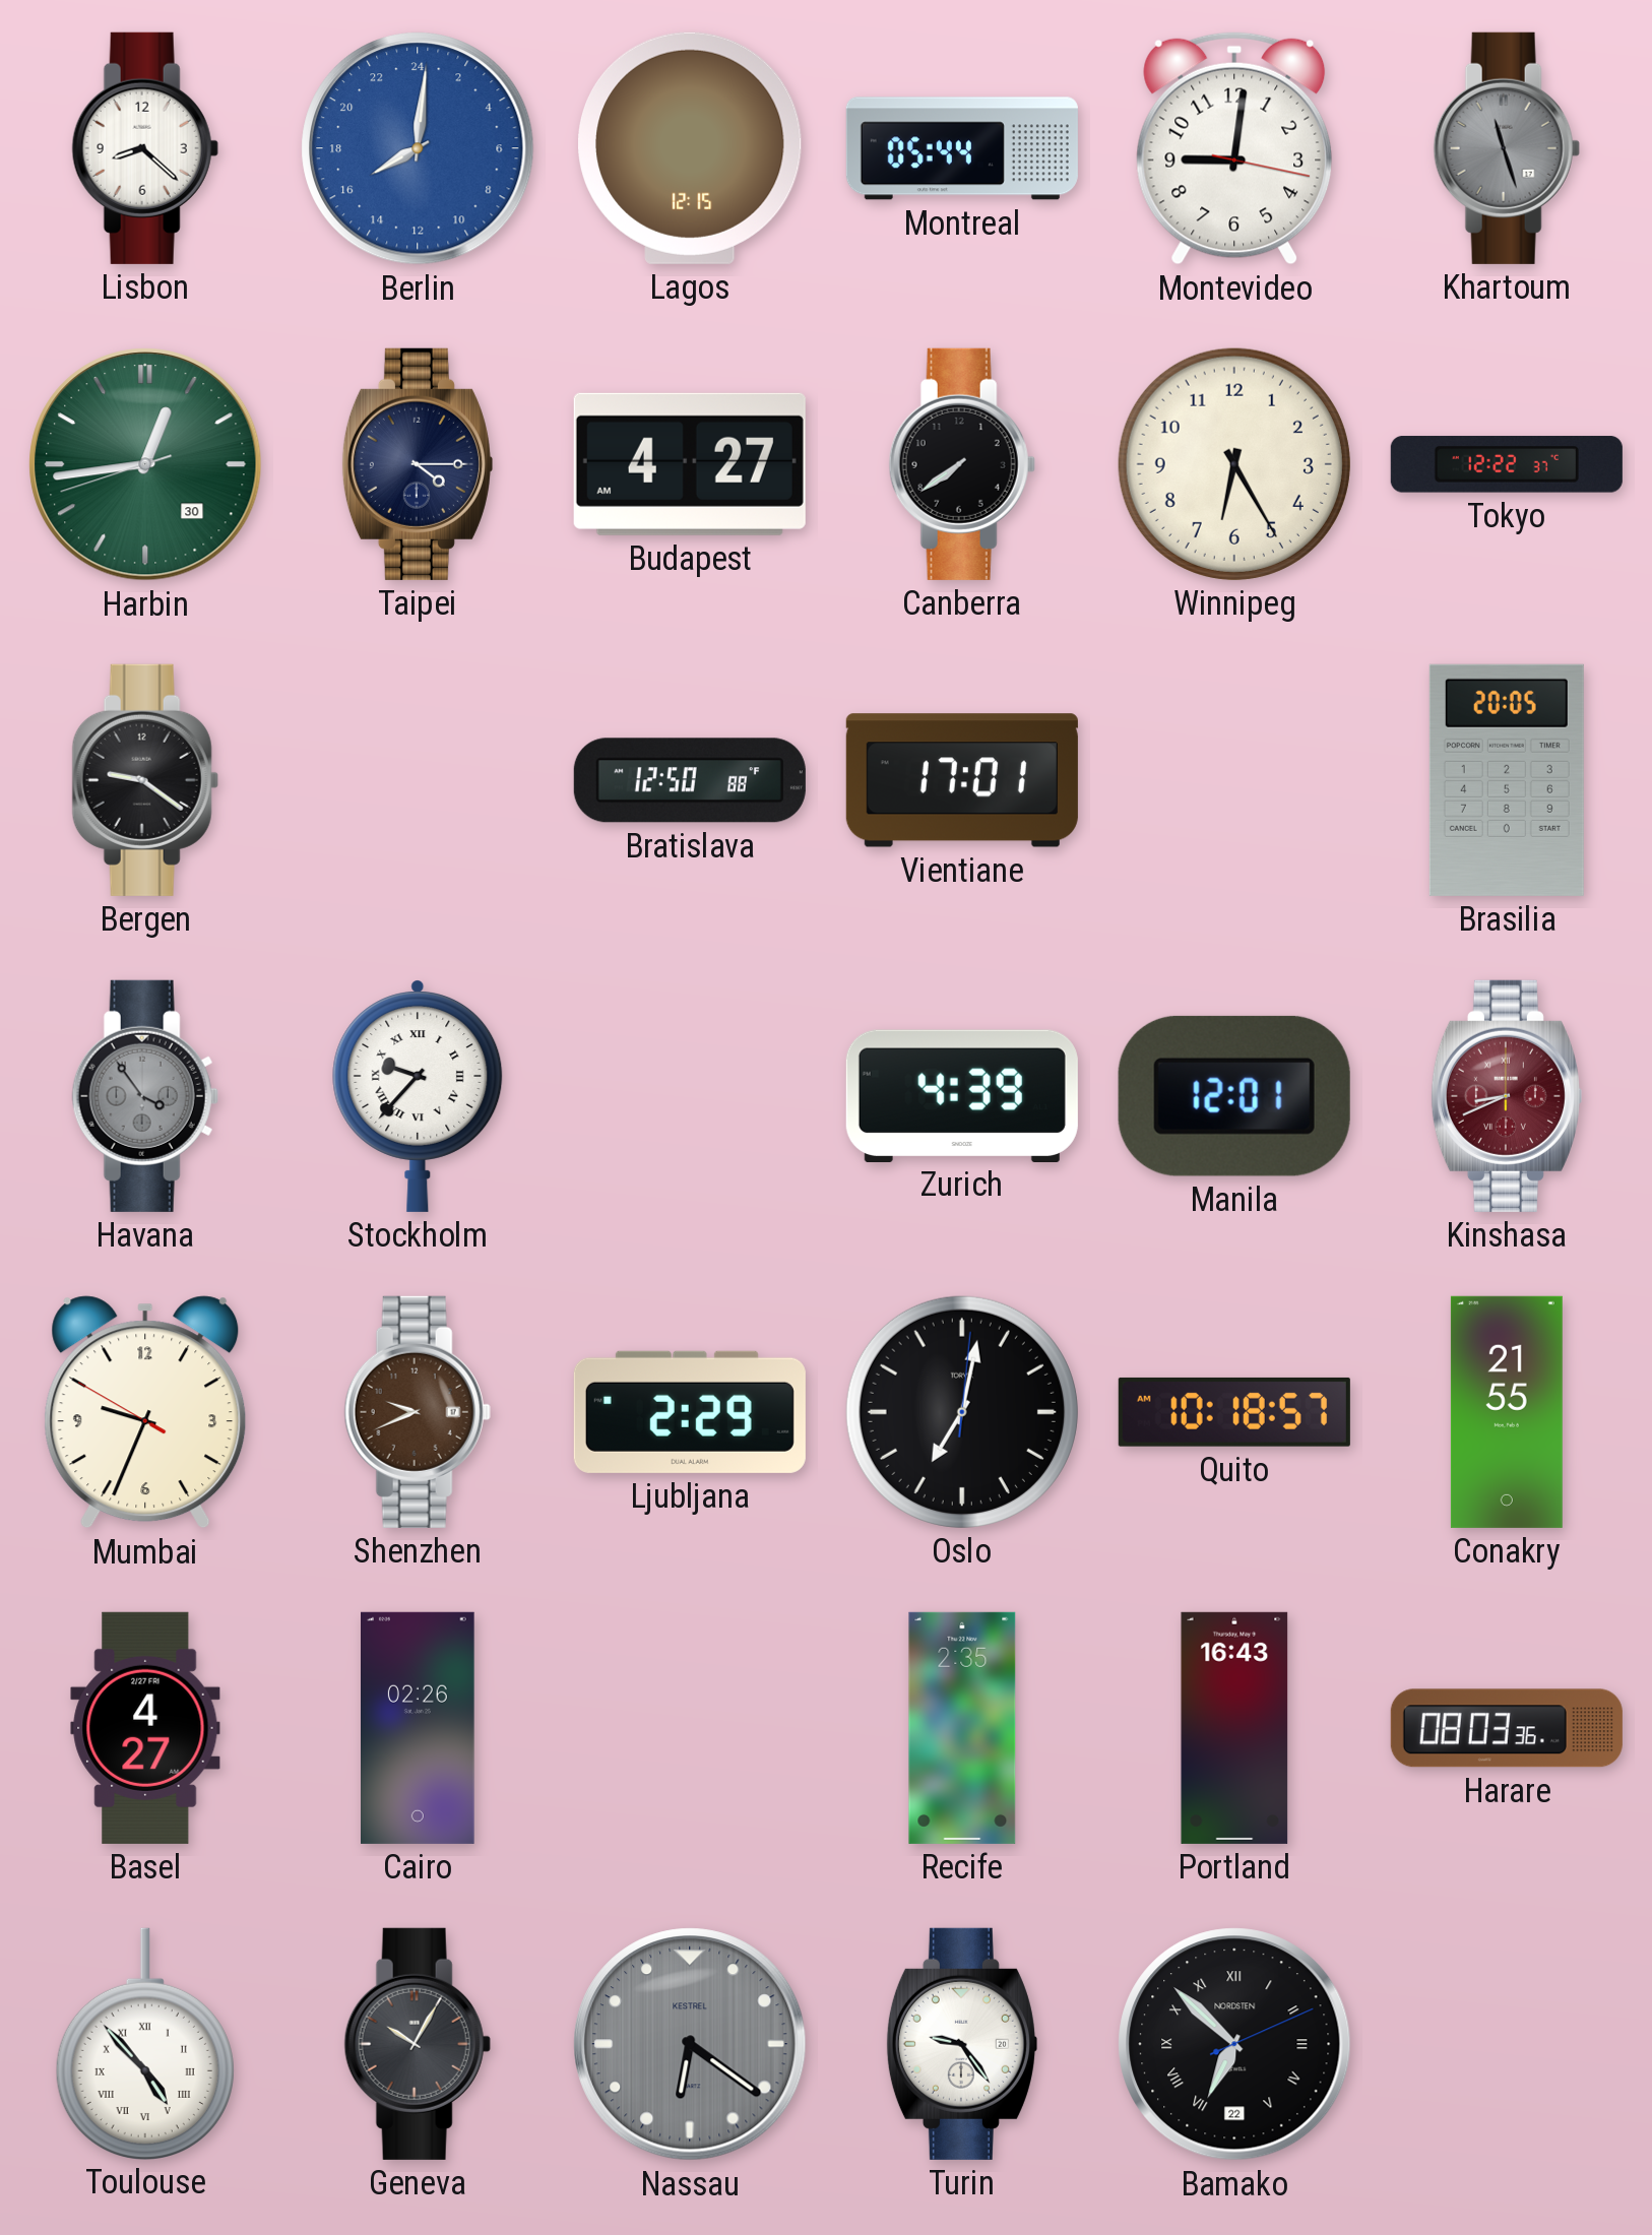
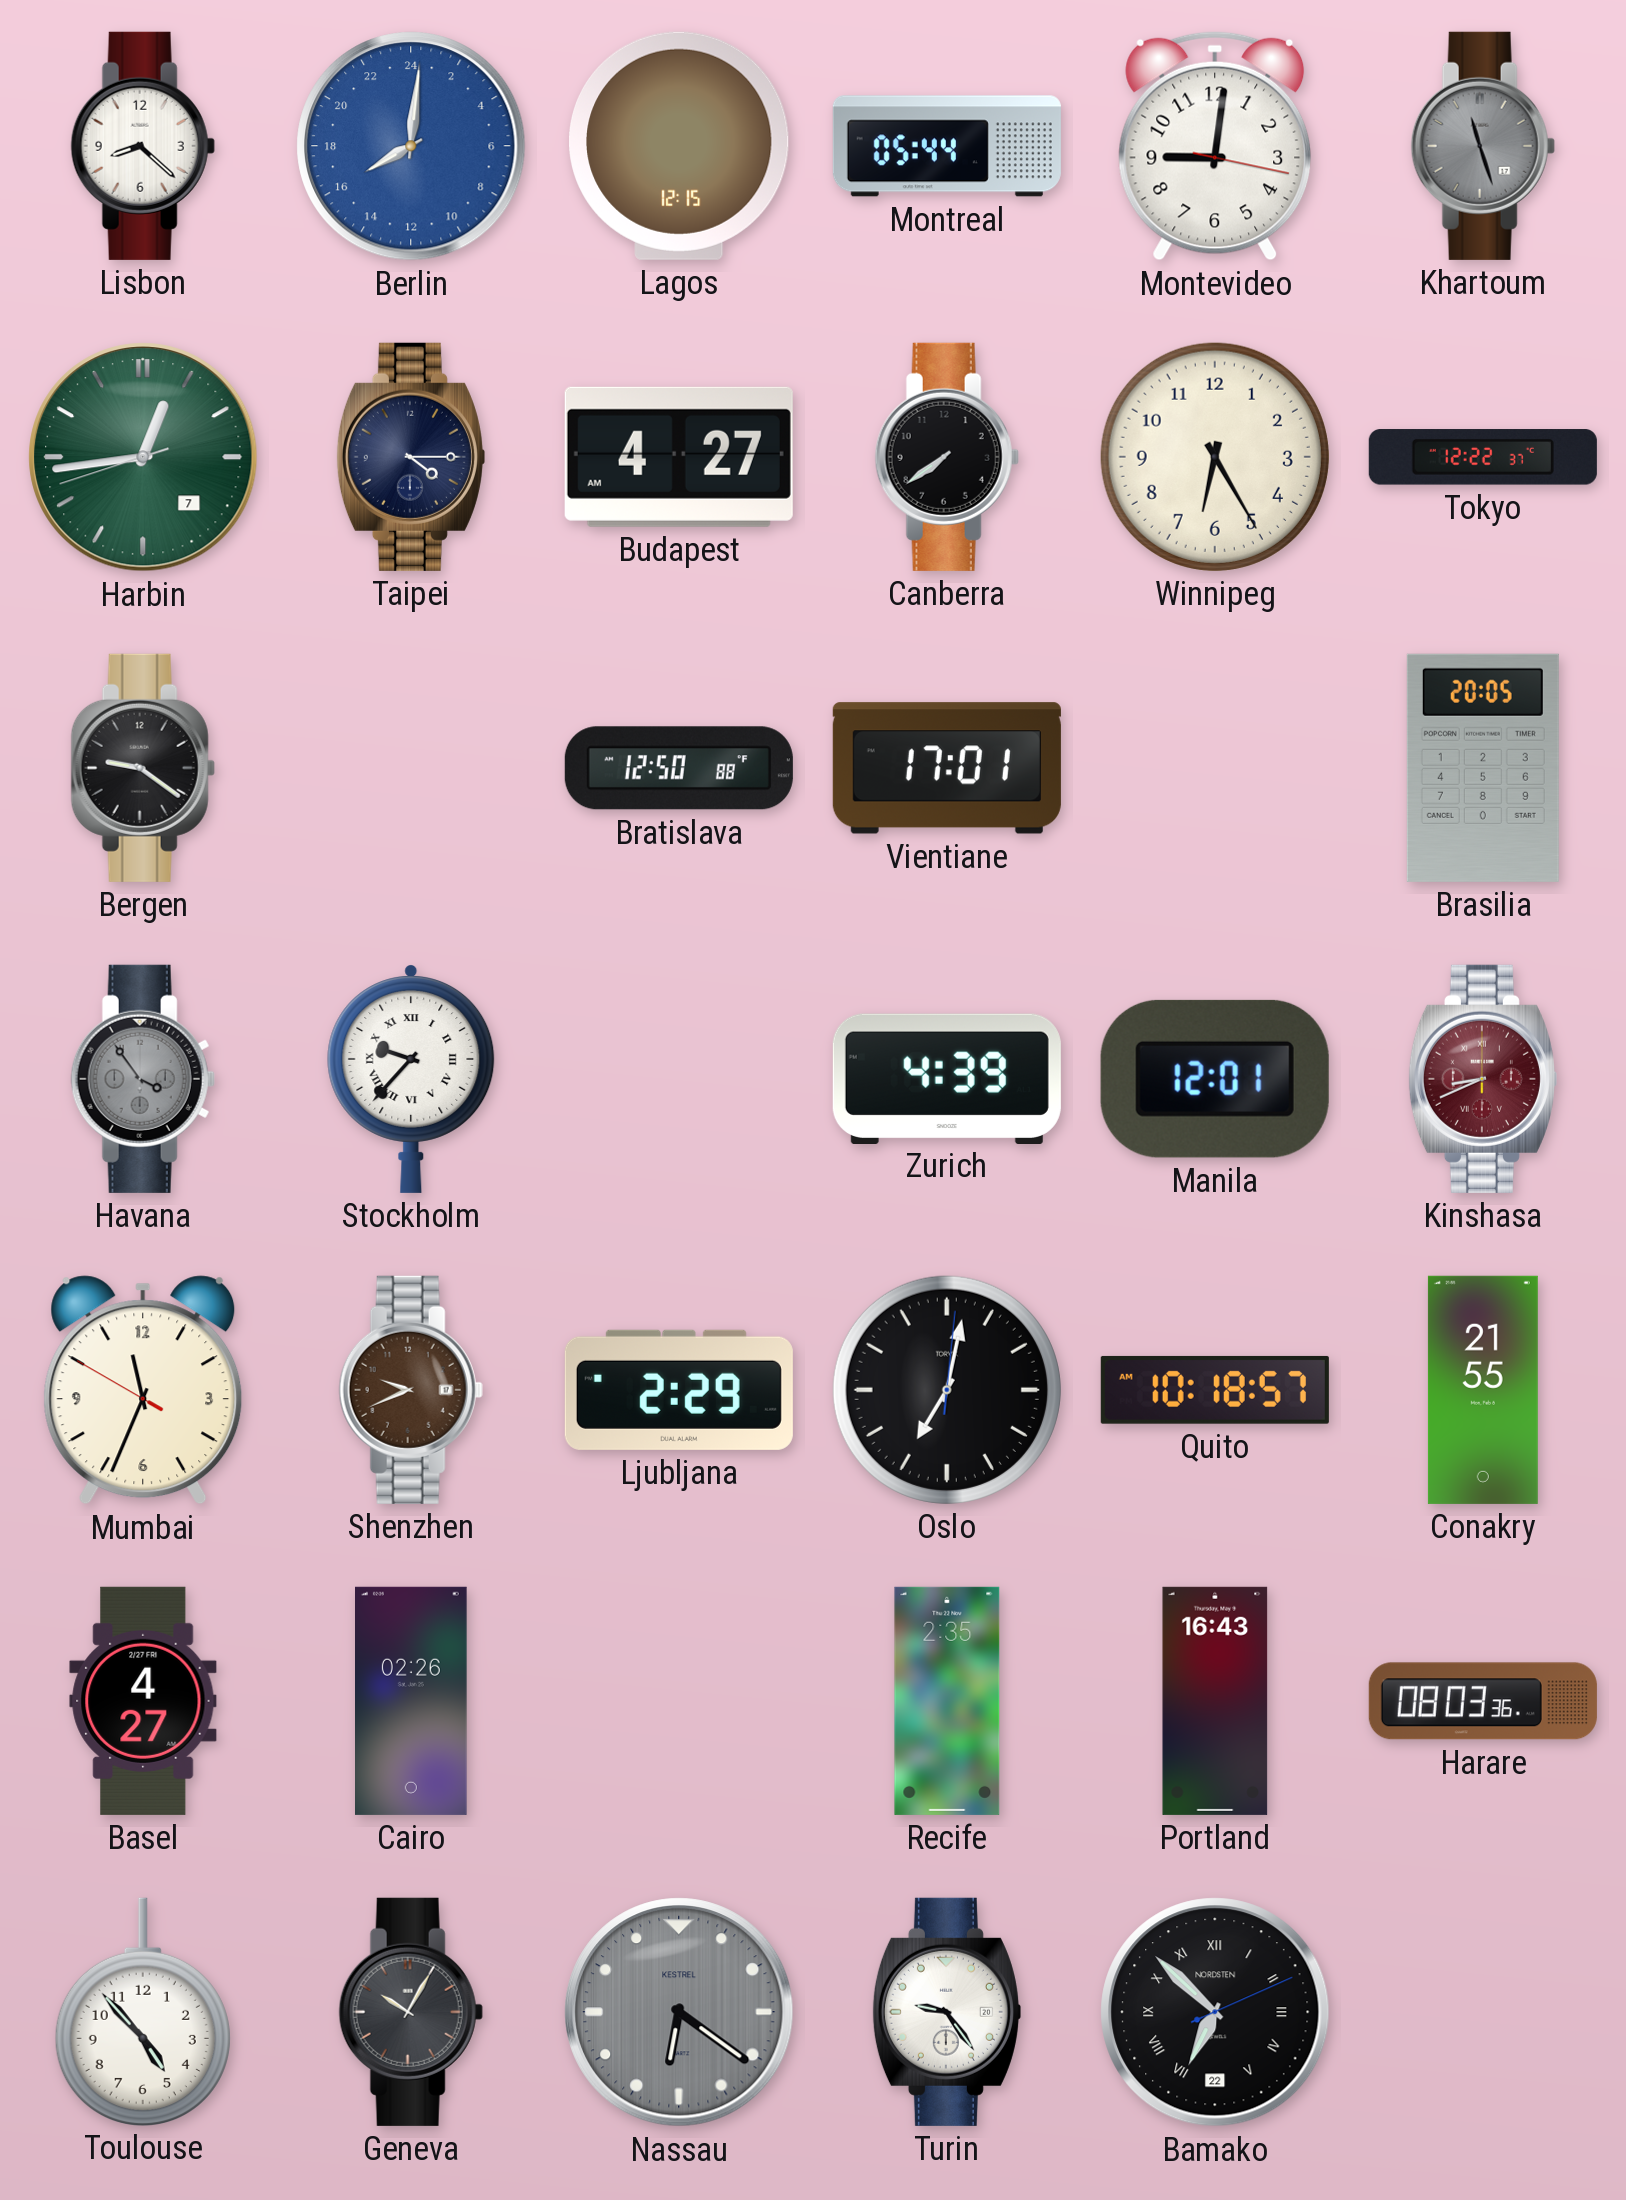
Harbin date: 30 -> 7
Mumbai: 9:33 -> 11:33
Toulouse numerals: Roman -> Arabic
